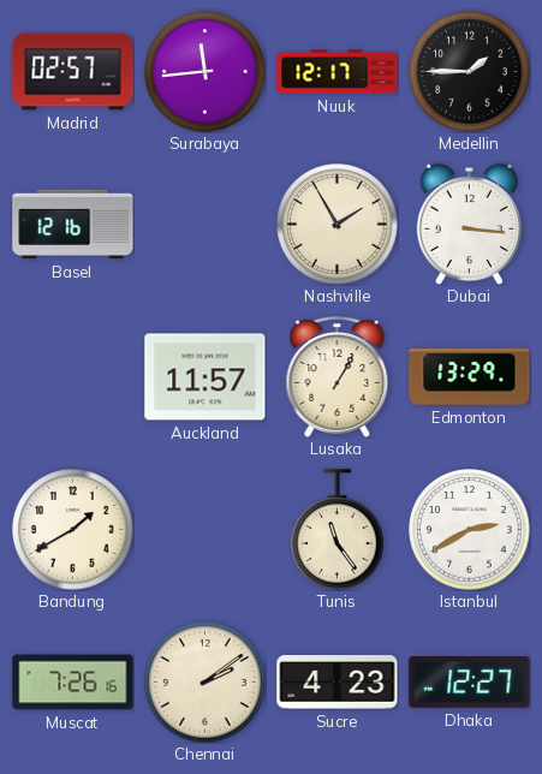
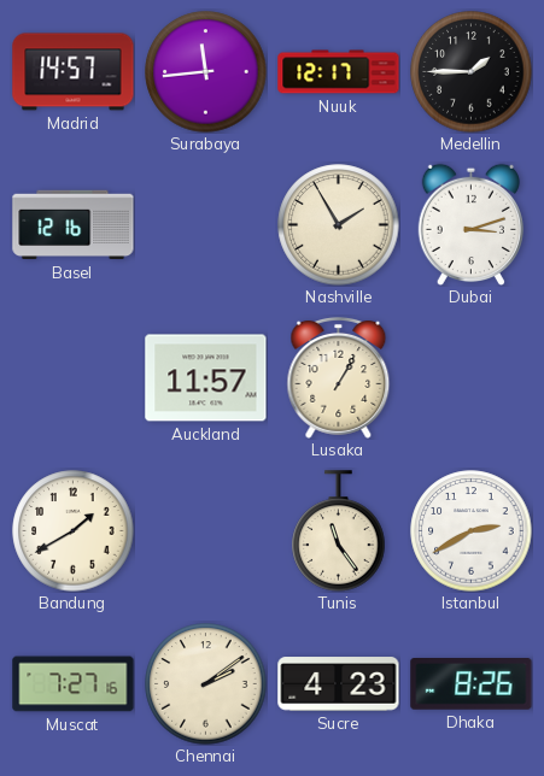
Madrid: 02:57 -> 14:57
Dubai: 3:16 -> 3:12
Edmonton: 13:29 -> none
Muscat: 7:26 -> 7:27
Dhaka: 12:27 -> 8:26
